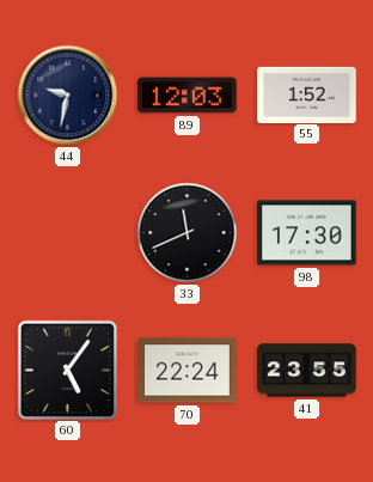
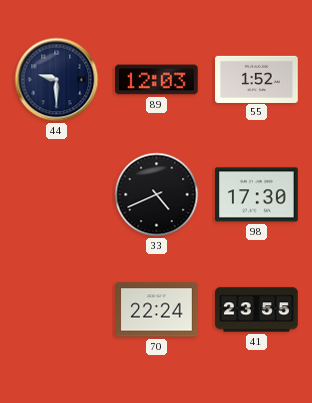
44: 9:32 -> 9:30
33: 11:41 -> 4:41
60: 5:06 -> none
